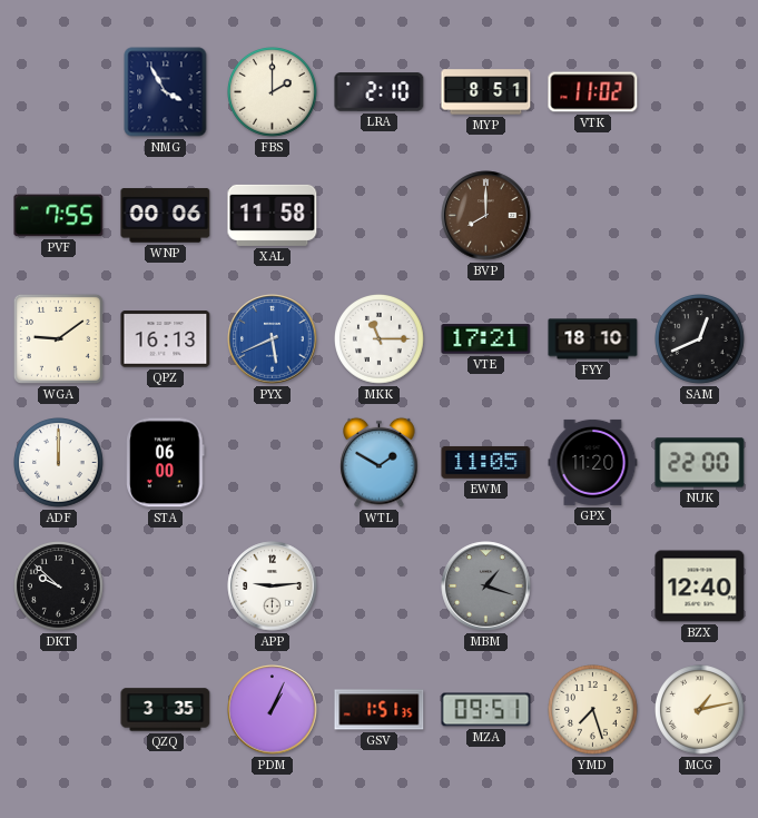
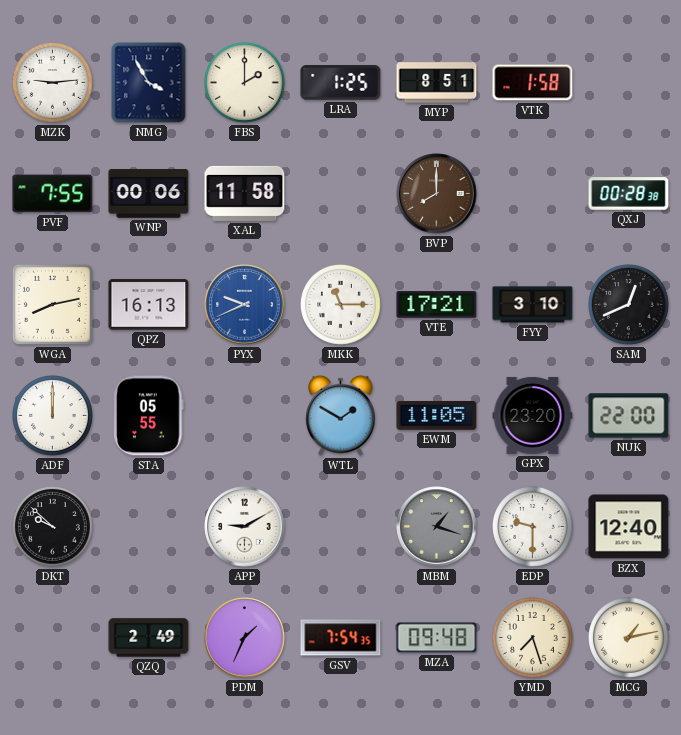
MZK: none -> 9:14
LRA: 2:10 -> 1:25
VTK: 11:02 -> 1:58
QXJ: none -> 00:28
WGA: 9:09 -> 8:13
PYX: 5:41 -> 9:41
FYY: 18:10 -> 3:10
STA: 06:00 -> 05:55
GPX: 11:20 -> 23:20
APP: 9:14 -> 9:10
EDP: none -> 9:30
QZQ: 3:35 -> 2:49
PDM: 1:04 -> 1:34
GSV: 1:51 -> 7:54
MZA: 09:51 -> 09:48
